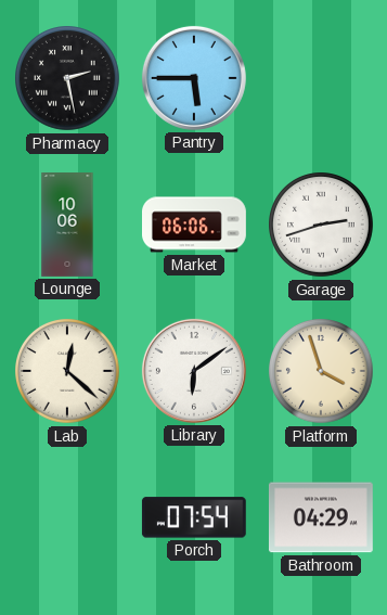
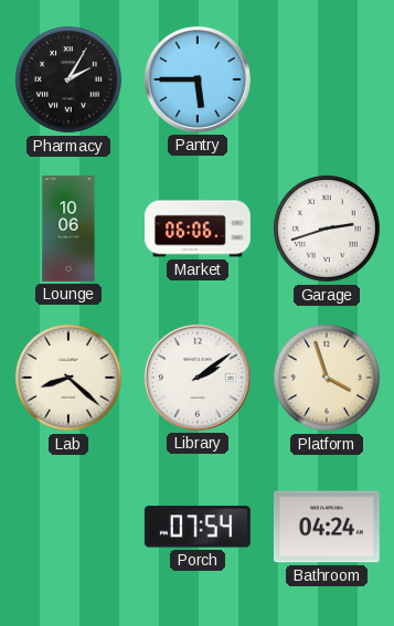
Pharmacy: 2:28 -> 2:05
Lab: 12:22 -> 8:22
Library: 6:09 -> 2:09
Bathroom: 04:29 -> 04:24
